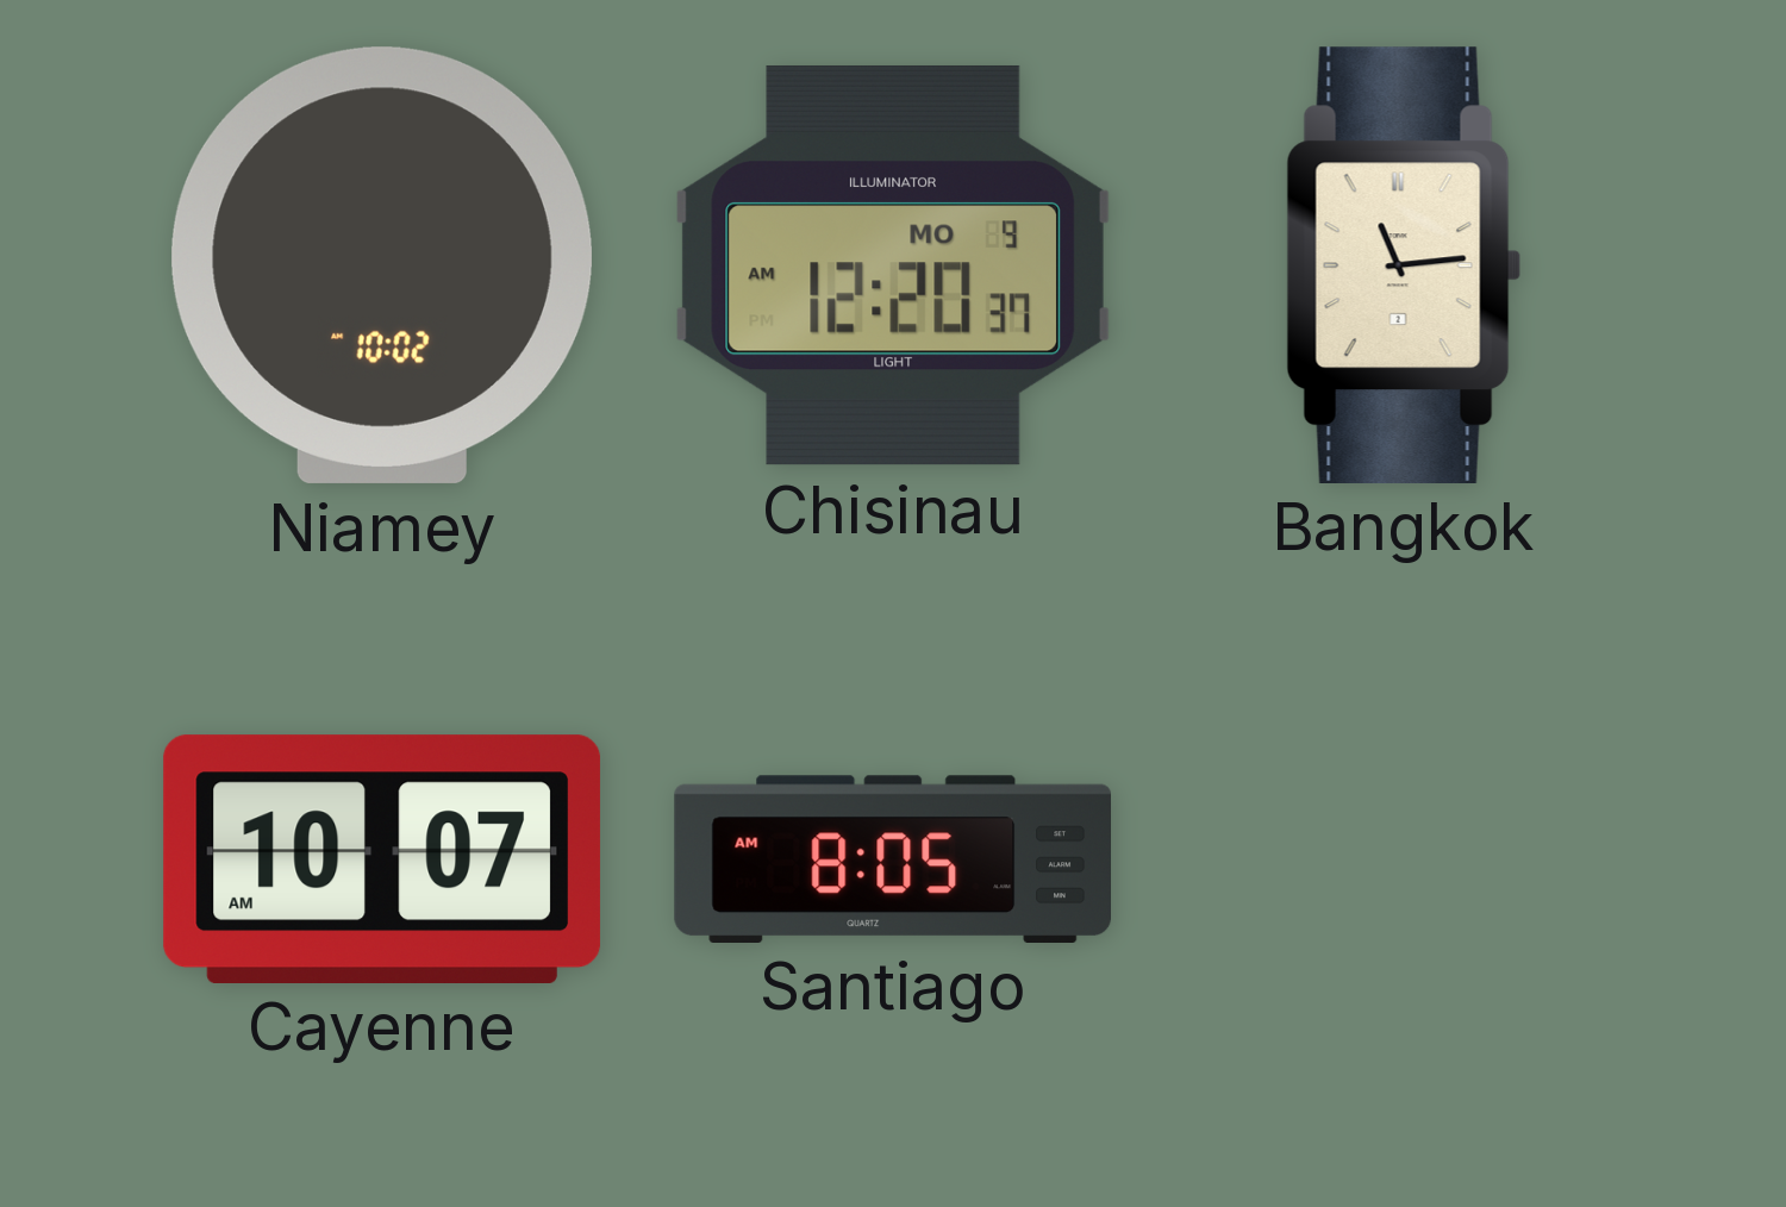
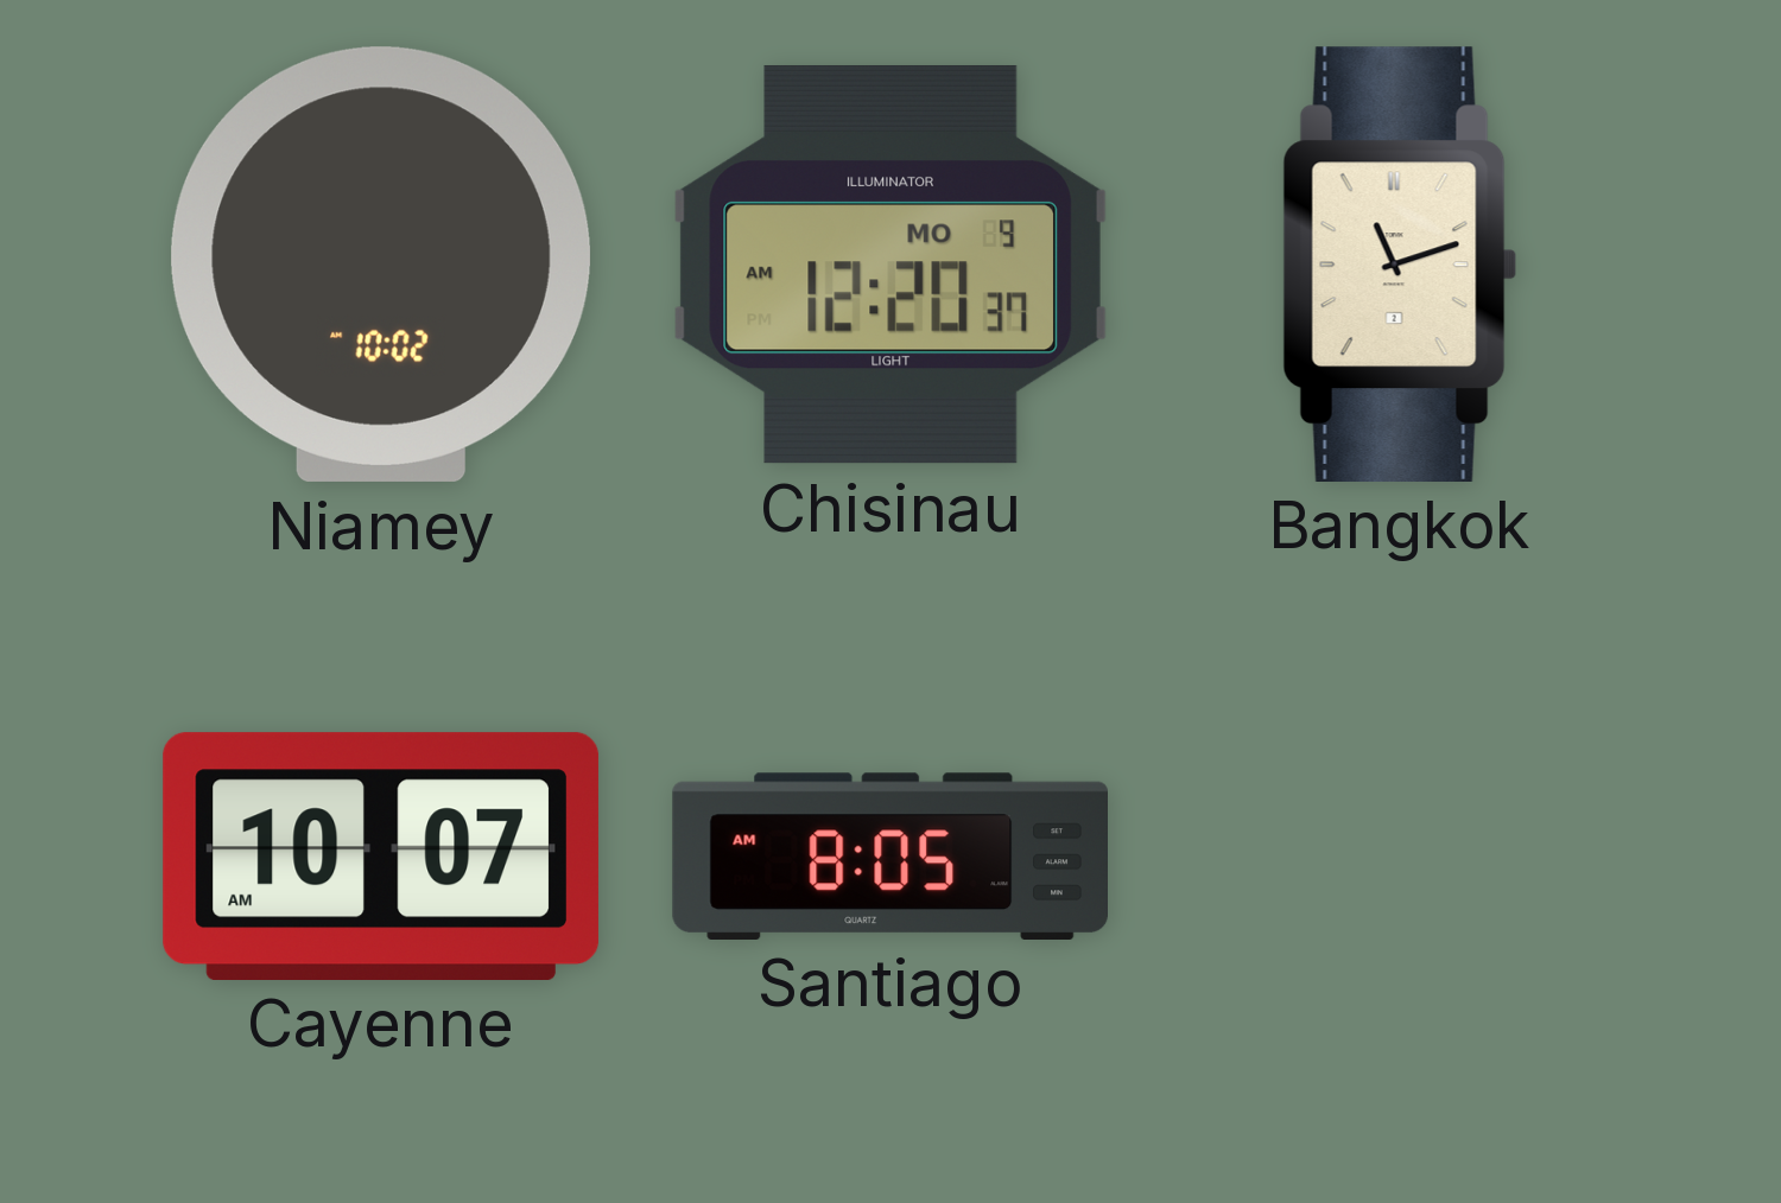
Bangkok: 11:14 -> 11:12
